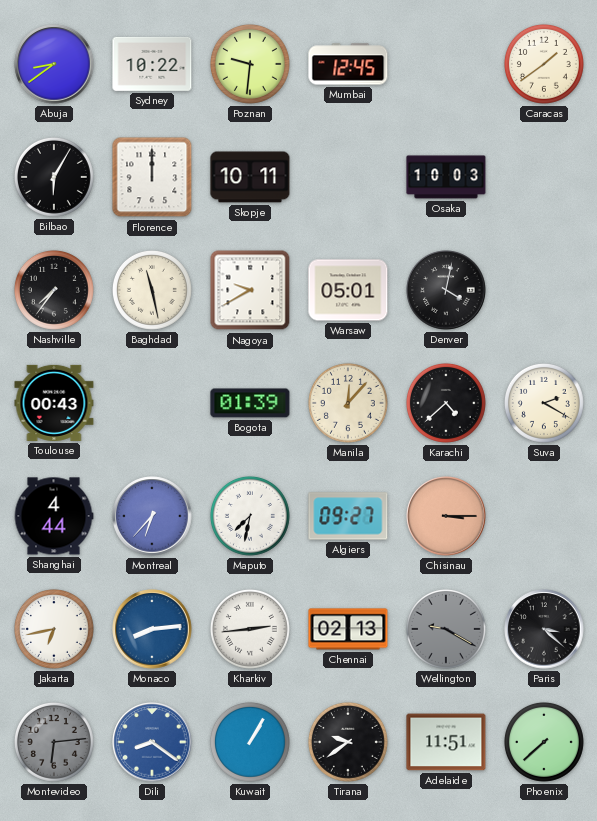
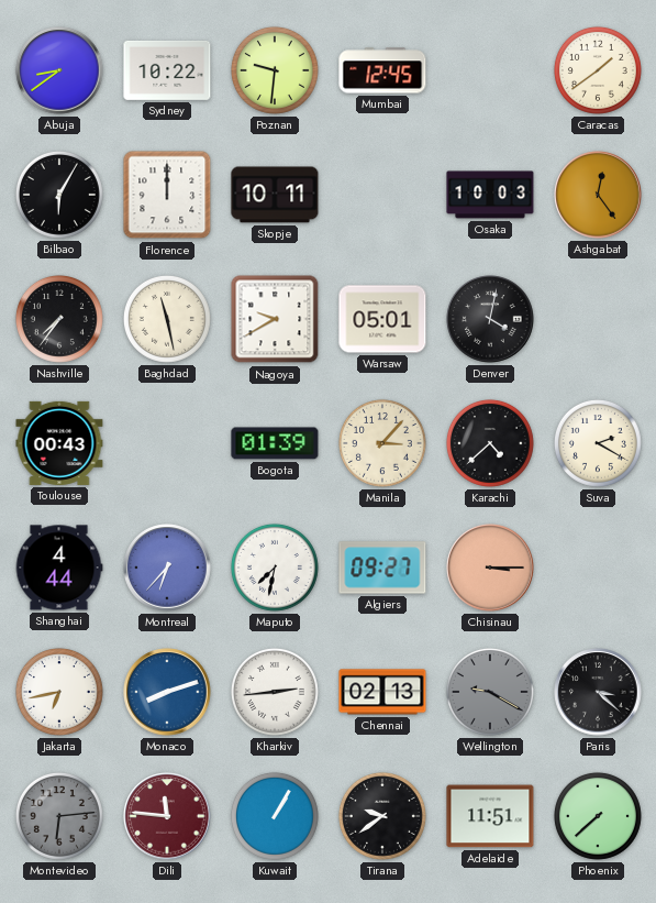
Ashgabat: none -> 12:24
Manila: 12:07 -> 3:07
Monaco: 8:14 -> 8:12
Dili: 8:21 -> 11:46
Dili dial: blue -> burgundy
